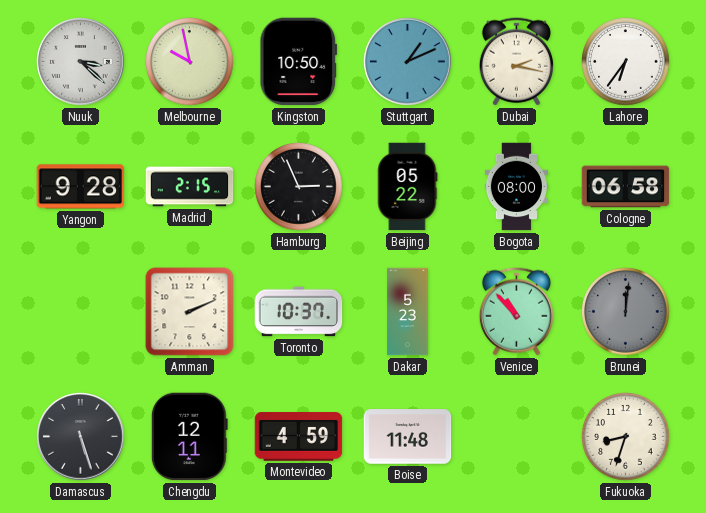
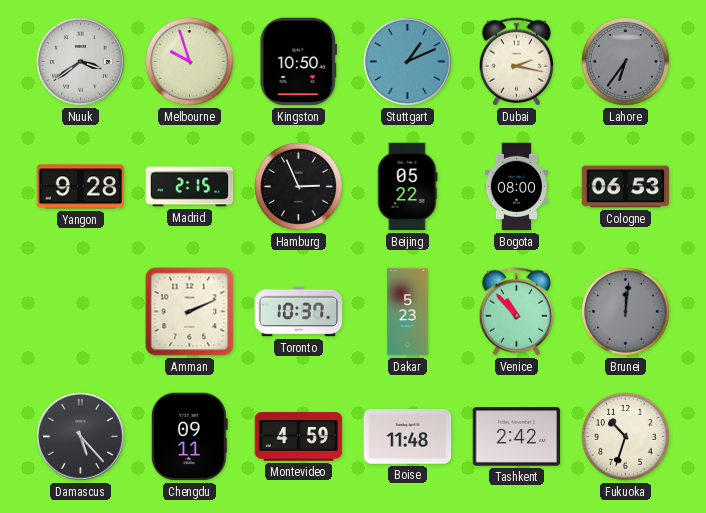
Nuuk: 3:22 -> 3:39
Melbourne: 9:58 -> 9:57
Lahore dial: white -> grey
Cologne: 06:58 -> 06:53
Damascus: 5:27 -> 5:23
Chengdu: 12:11 -> 09:11
Tashkent: none -> 2:42
Fukuoka: 8:33 -> 10:33
